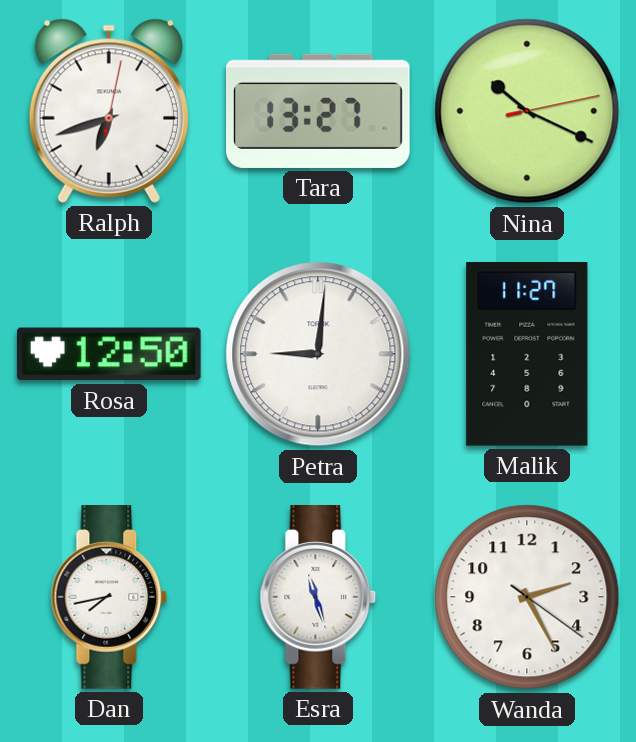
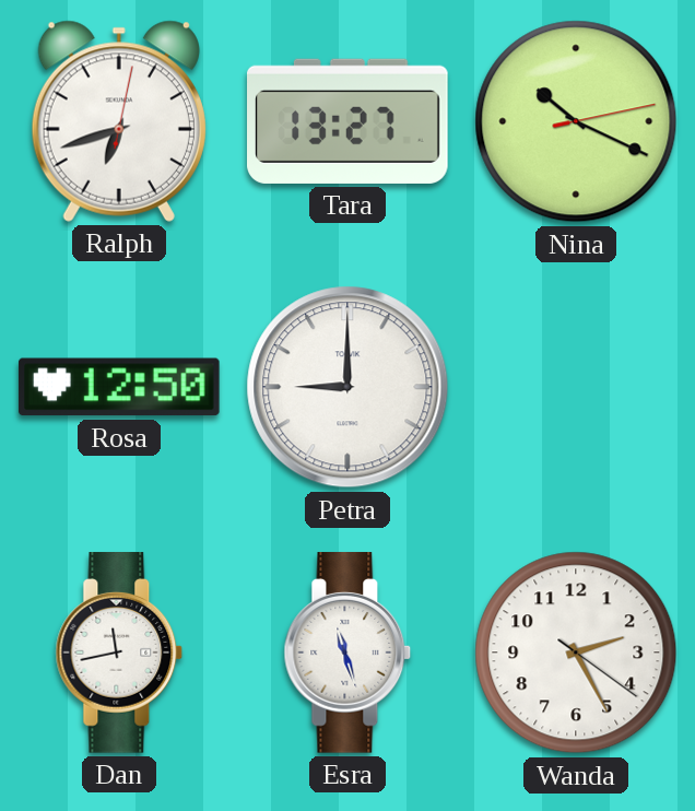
Petra: 9:01 -> 9:00
Malik: 11:27 -> none
Dan: 7:43 -> 11:43
